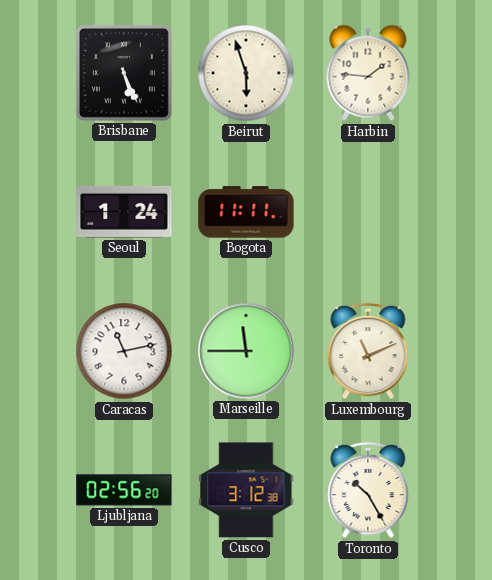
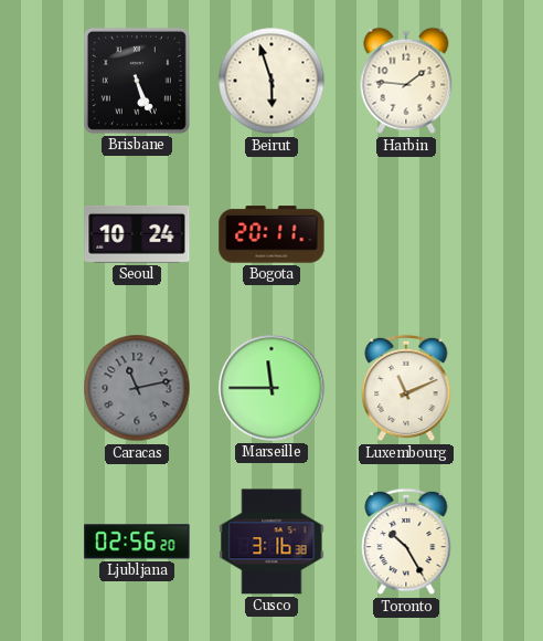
Seoul: 1:24 -> 10:24
Bogota: 11:11 -> 20:11
Caracas dial: white -> grey
Cusco: 3:12 -> 3:16
